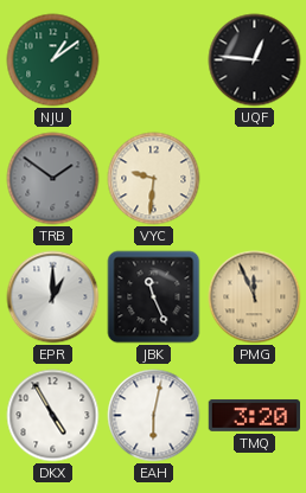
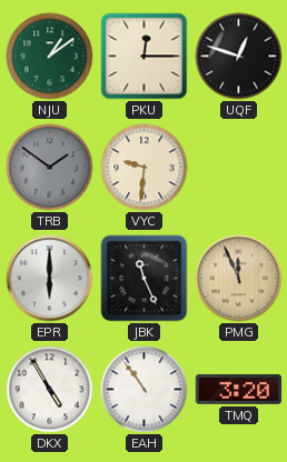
PKU: none -> 12:15
UQF: 12:46 -> 12:48
EPR: 1:00 -> 6:00
EAH: 6:02 -> 10:54
